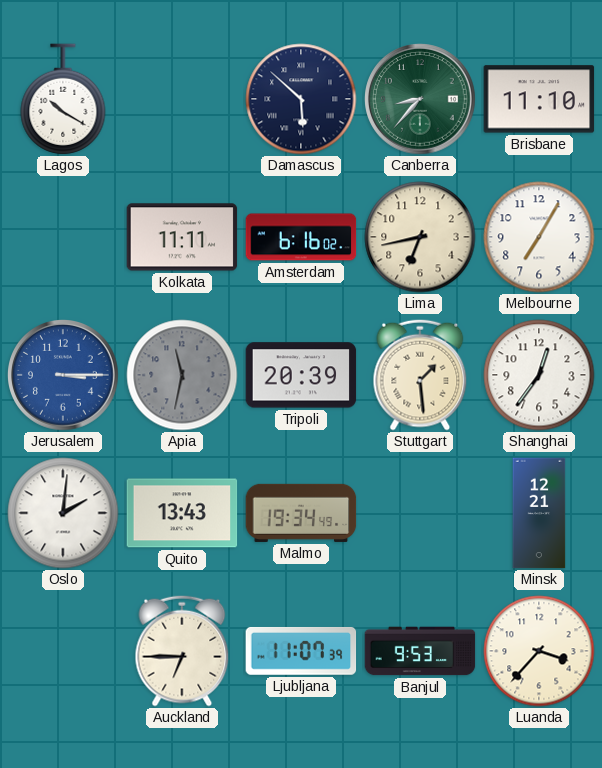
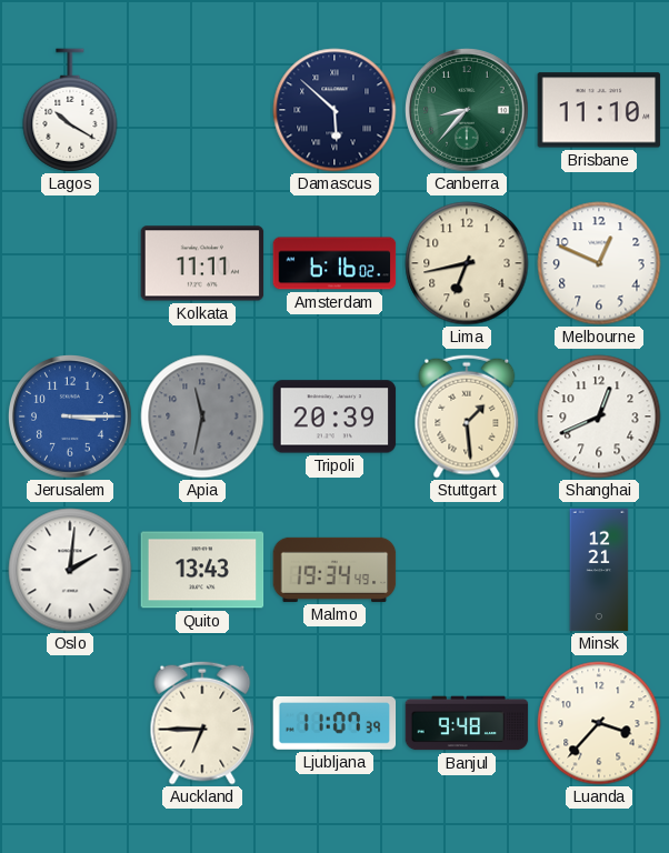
Melbourne: 7:05 -> 12:49
Shanghai: 12:36 -> 12:41
Banjul: 9:53 -> 9:48
